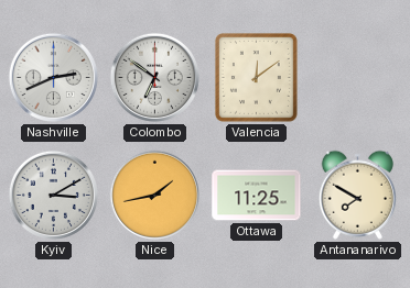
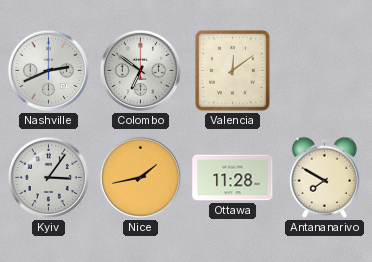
Kyiv: 3:10 -> 3:06
Ottawa: 11:25 -> 11:28
